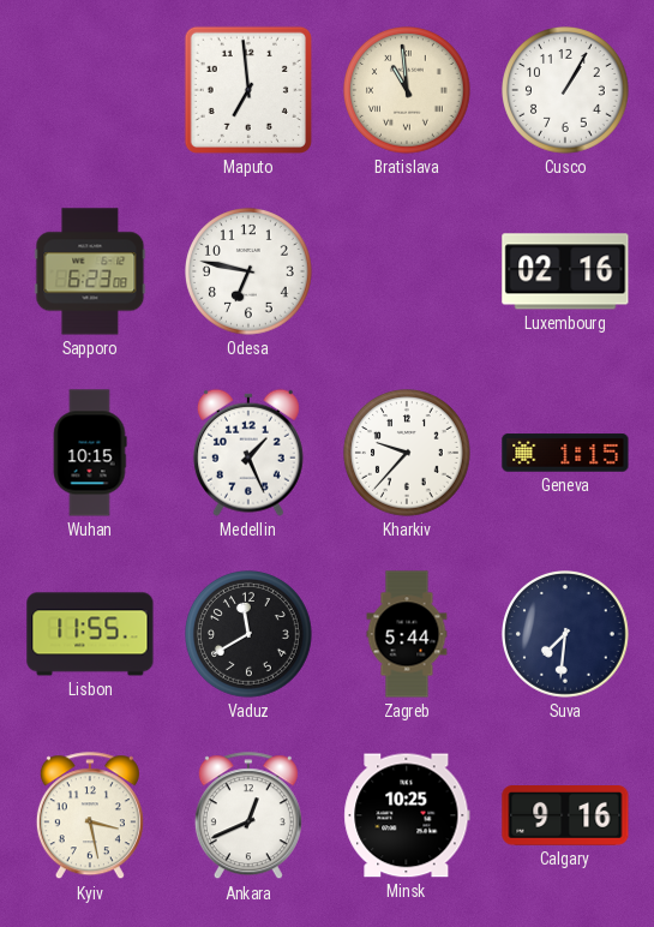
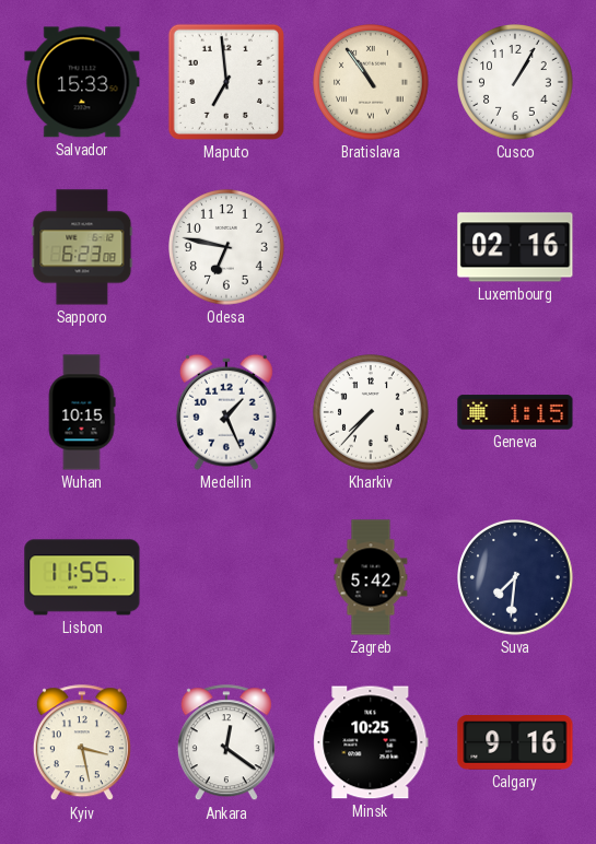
Salvador: none -> 15:33
Bratislava: 10:59 -> 10:54
Kharkiv: 9:37 -> 7:37
Vaduz: 11:40 -> none
Zagreb: 5:44 -> 5:42
Ankara: 12:41 -> 12:21
